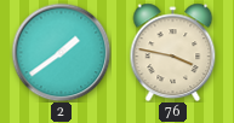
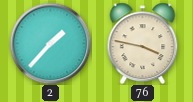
2: 1:39 -> 1:37
